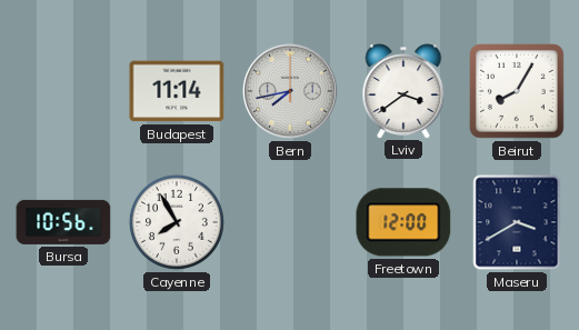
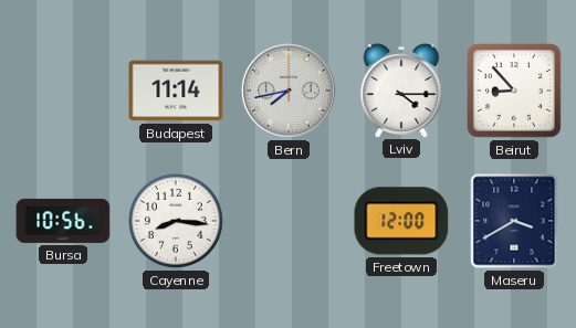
Lviv: 3:39 -> 4:15
Beirut: 8:05 -> 8:53
Cayenne: 7:55 -> 8:16
